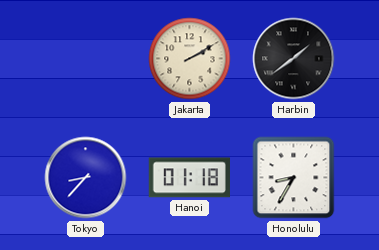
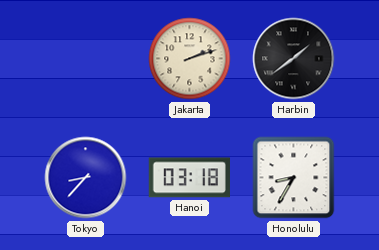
Jakarta: 2:10 -> 2:12
Hanoi: 01:18 -> 03:18
